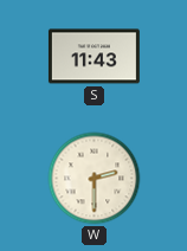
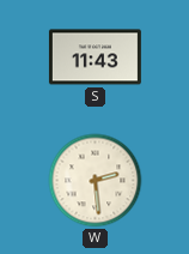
W: 2:30 -> 2:29
